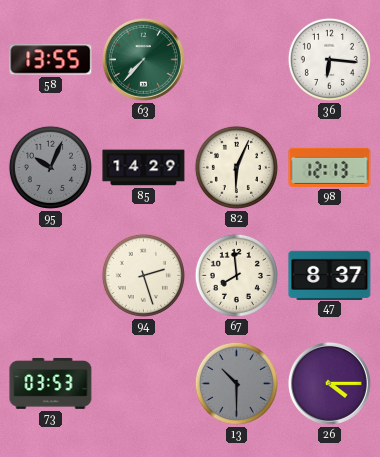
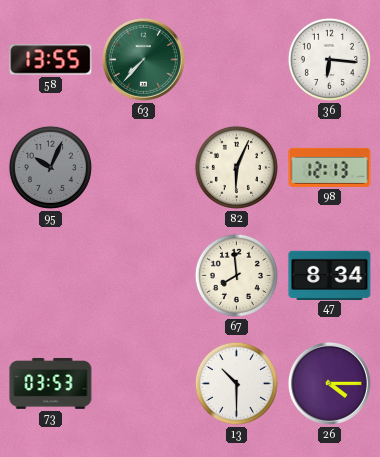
85: 14:29 -> none
94: 2:27 -> none
47: 8:37 -> 8:34
13 dial: grey -> white
